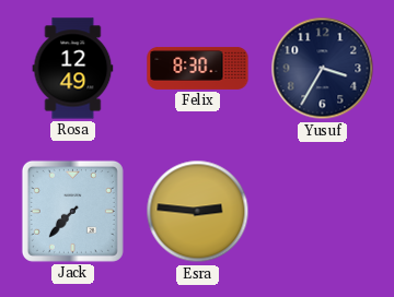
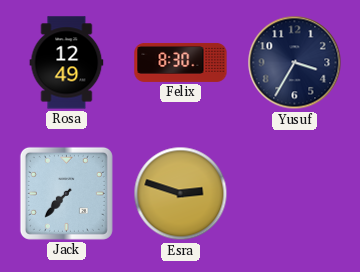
Esra: 2:46 -> 2:48
